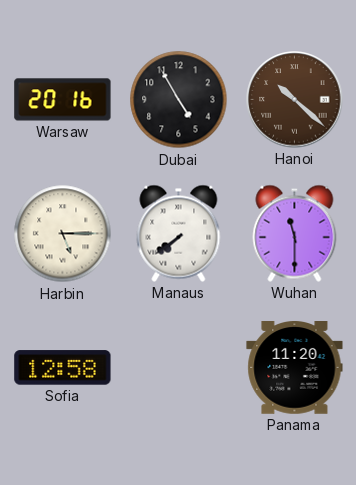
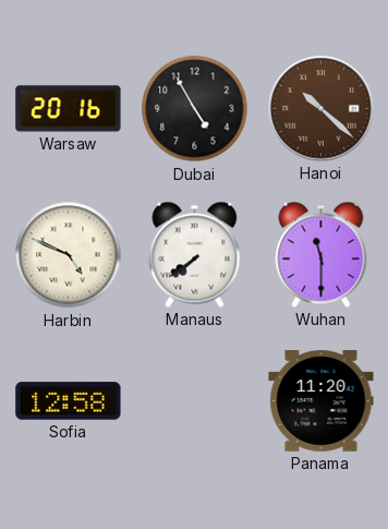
Harbin: 5:15 -> 4:49
